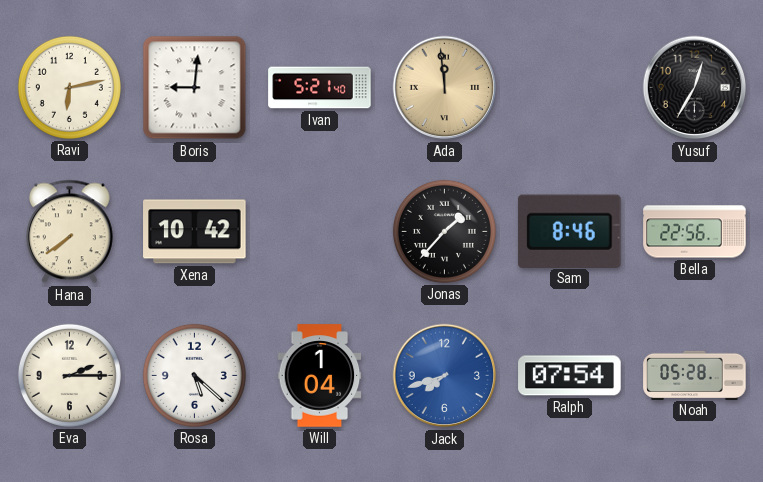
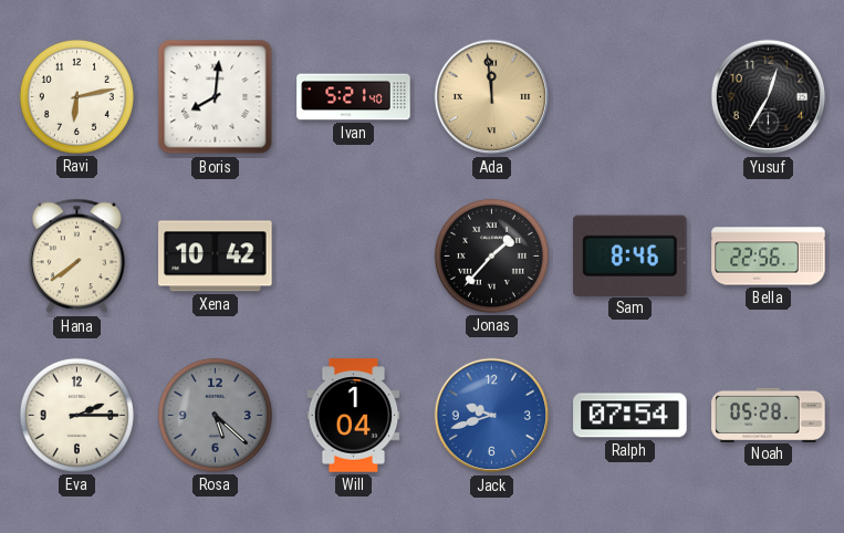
Boris: 9:01 -> 8:01
Rosa dial: white -> grey
Jack: 7:42 -> 9:42
